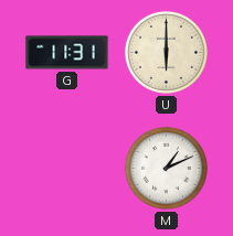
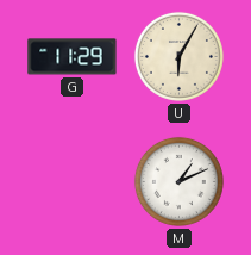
G: 11:31 -> 11:29
U: 6:00 -> 6:05
